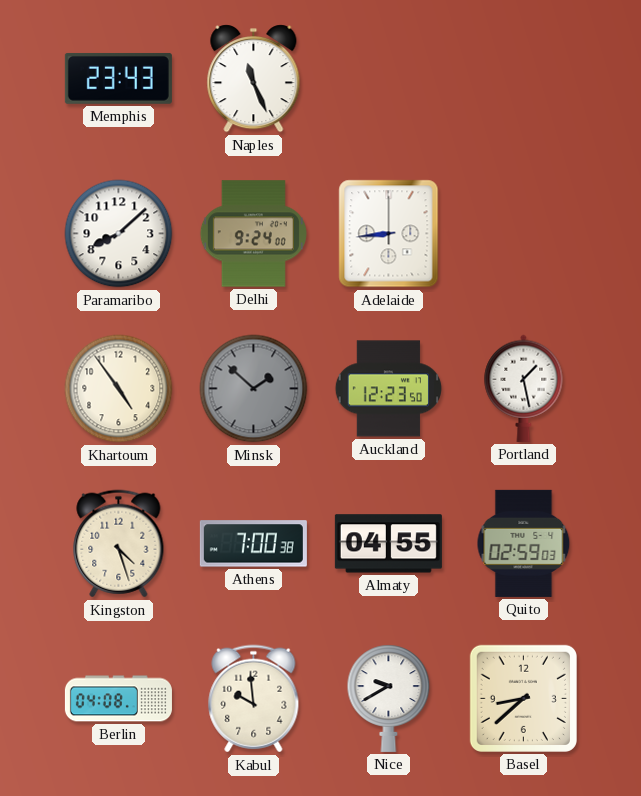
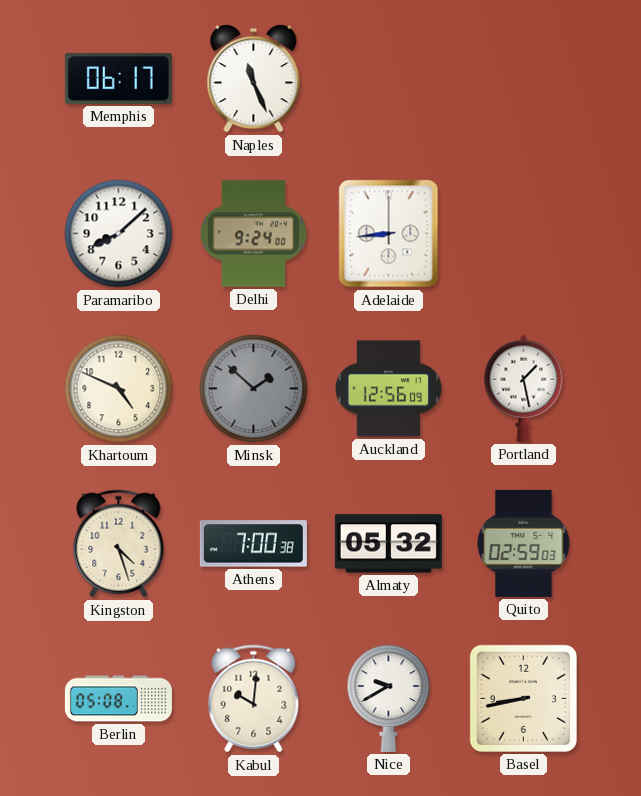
Memphis: 23:43 -> 06:17
Khartoum: 4:54 -> 4:49
Auckland: 12:23 -> 12:56
Almaty: 04:55 -> 05:32
Berlin: 04:08 -> 05:08
Kabul: 9:59 -> 10:01
Basel: 8:38 -> 8:43
